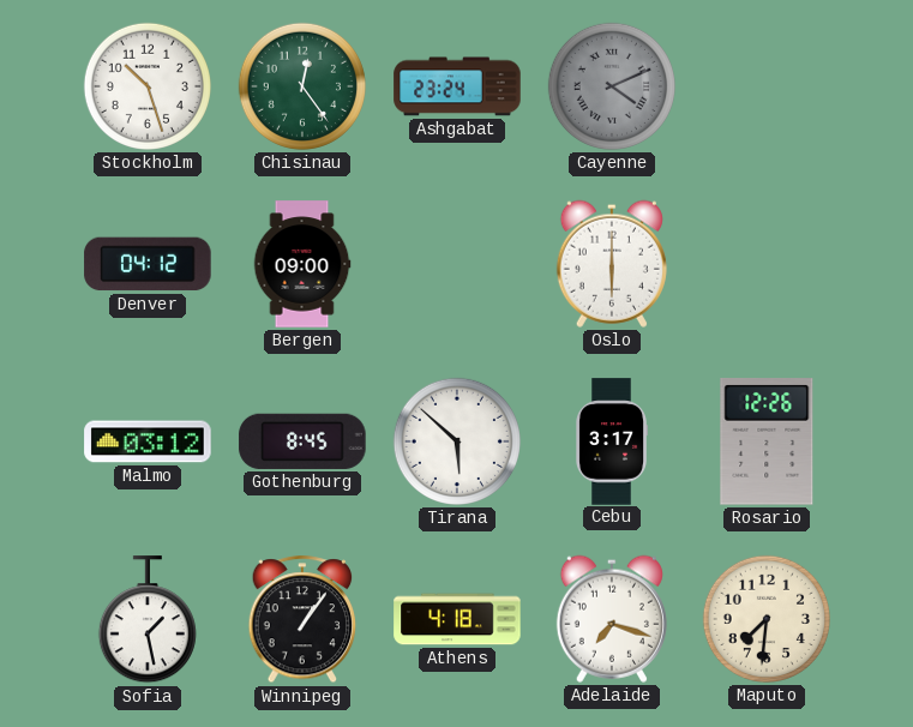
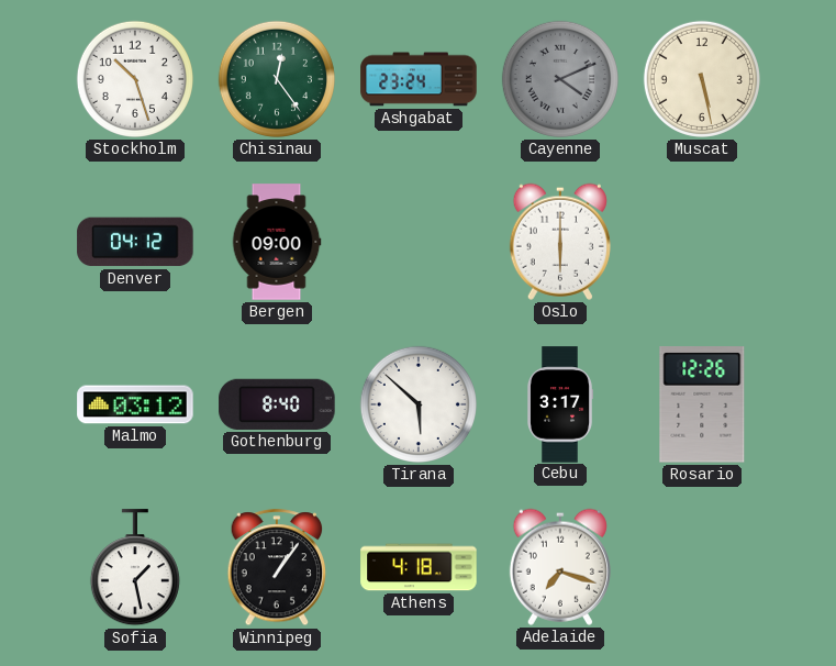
Muscat: none -> 5:28
Gothenburg: 8:45 -> 8:40
Maputo: 7:31 -> none
